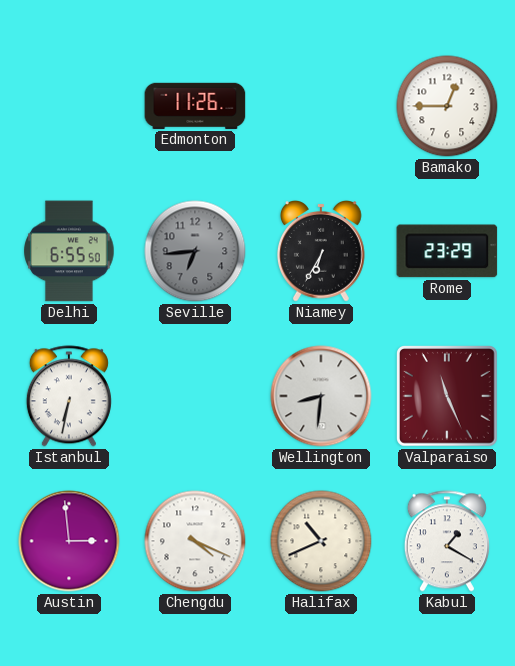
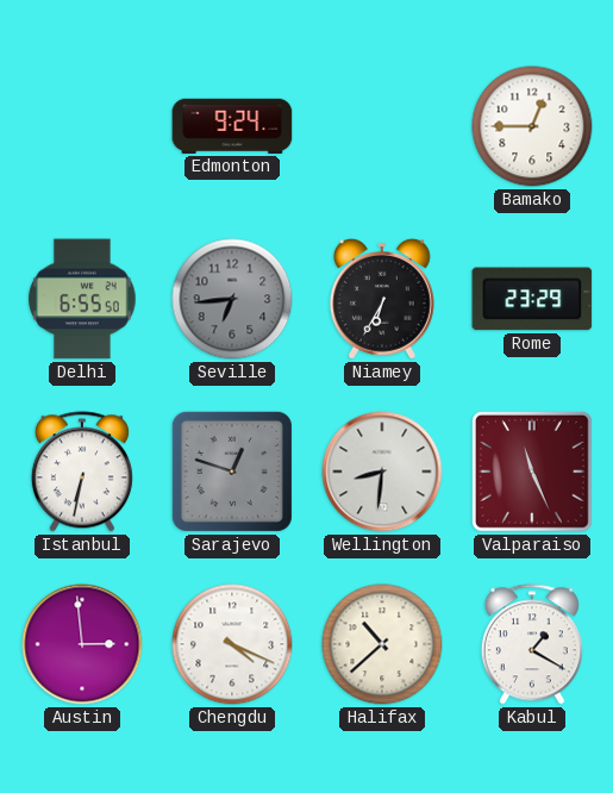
Edmonton: 11:26 -> 9:24
Sarajevo: none -> 12:48
Halifax: 10:41 -> 10:38
